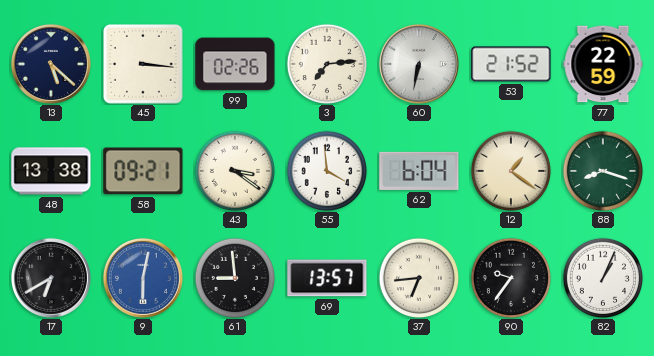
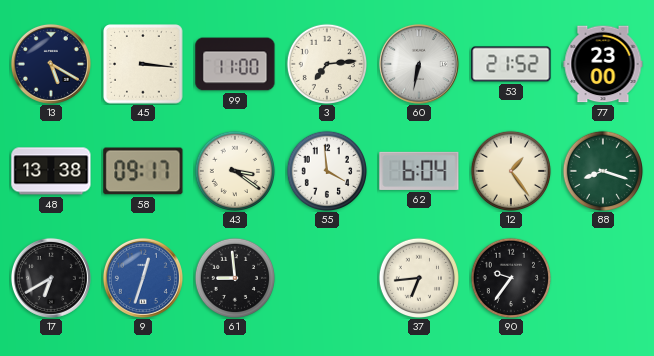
13: 5:22 -> 5:20
99: 02:26 -> 11:00
77: 22:59 -> 23:00
58: 09:21 -> 09:17
12: 1:21 -> 1:24
9: 6:02 -> 12:33
69: 13:57 -> none
82: 1:04 -> none
